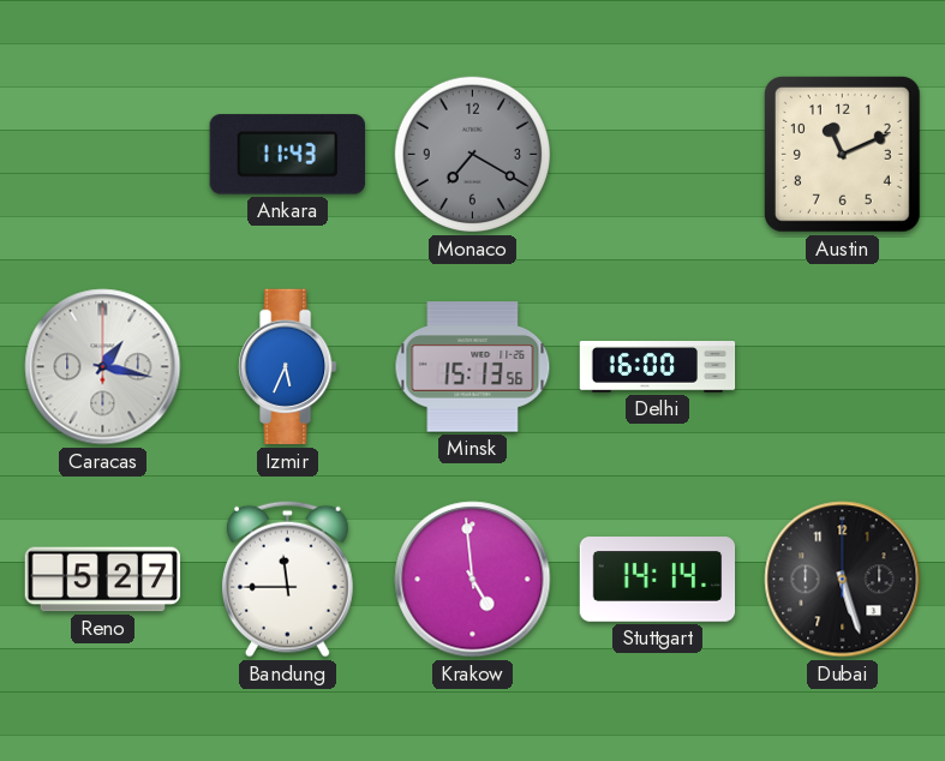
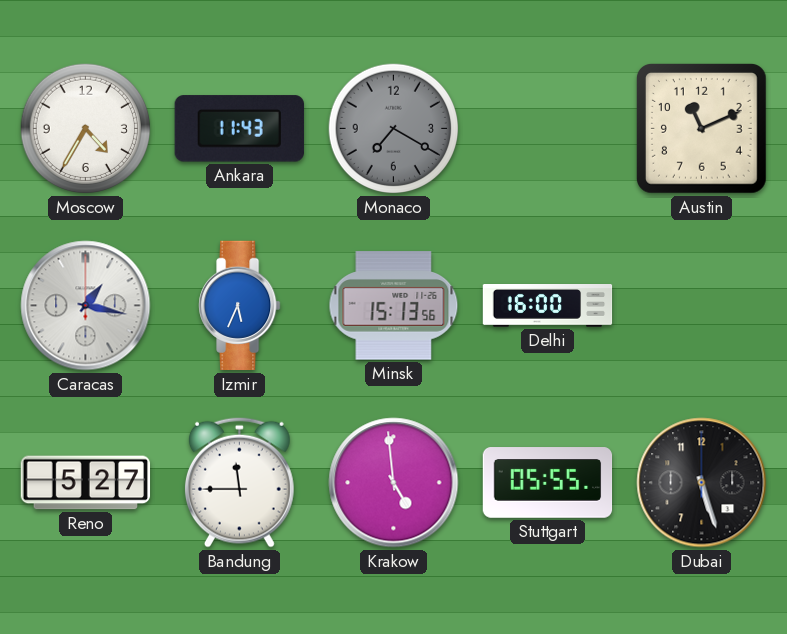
Moscow: none -> 4:35
Stuttgart: 14:14 -> 05:55
